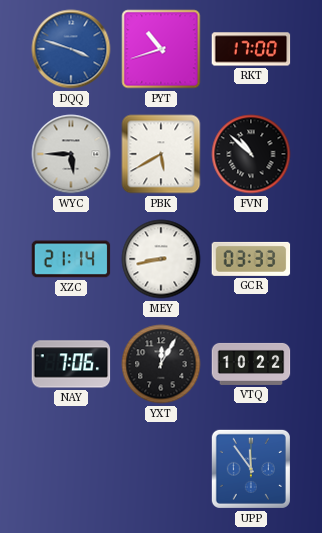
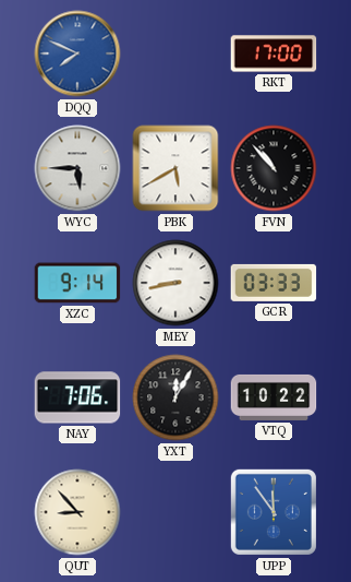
DQQ: 3:48 -> 7:49
PYT: 10:42 -> none
FVN: 10:52 -> 10:53
XZC: 21:14 -> 9:14
QUT: none -> 8:53
